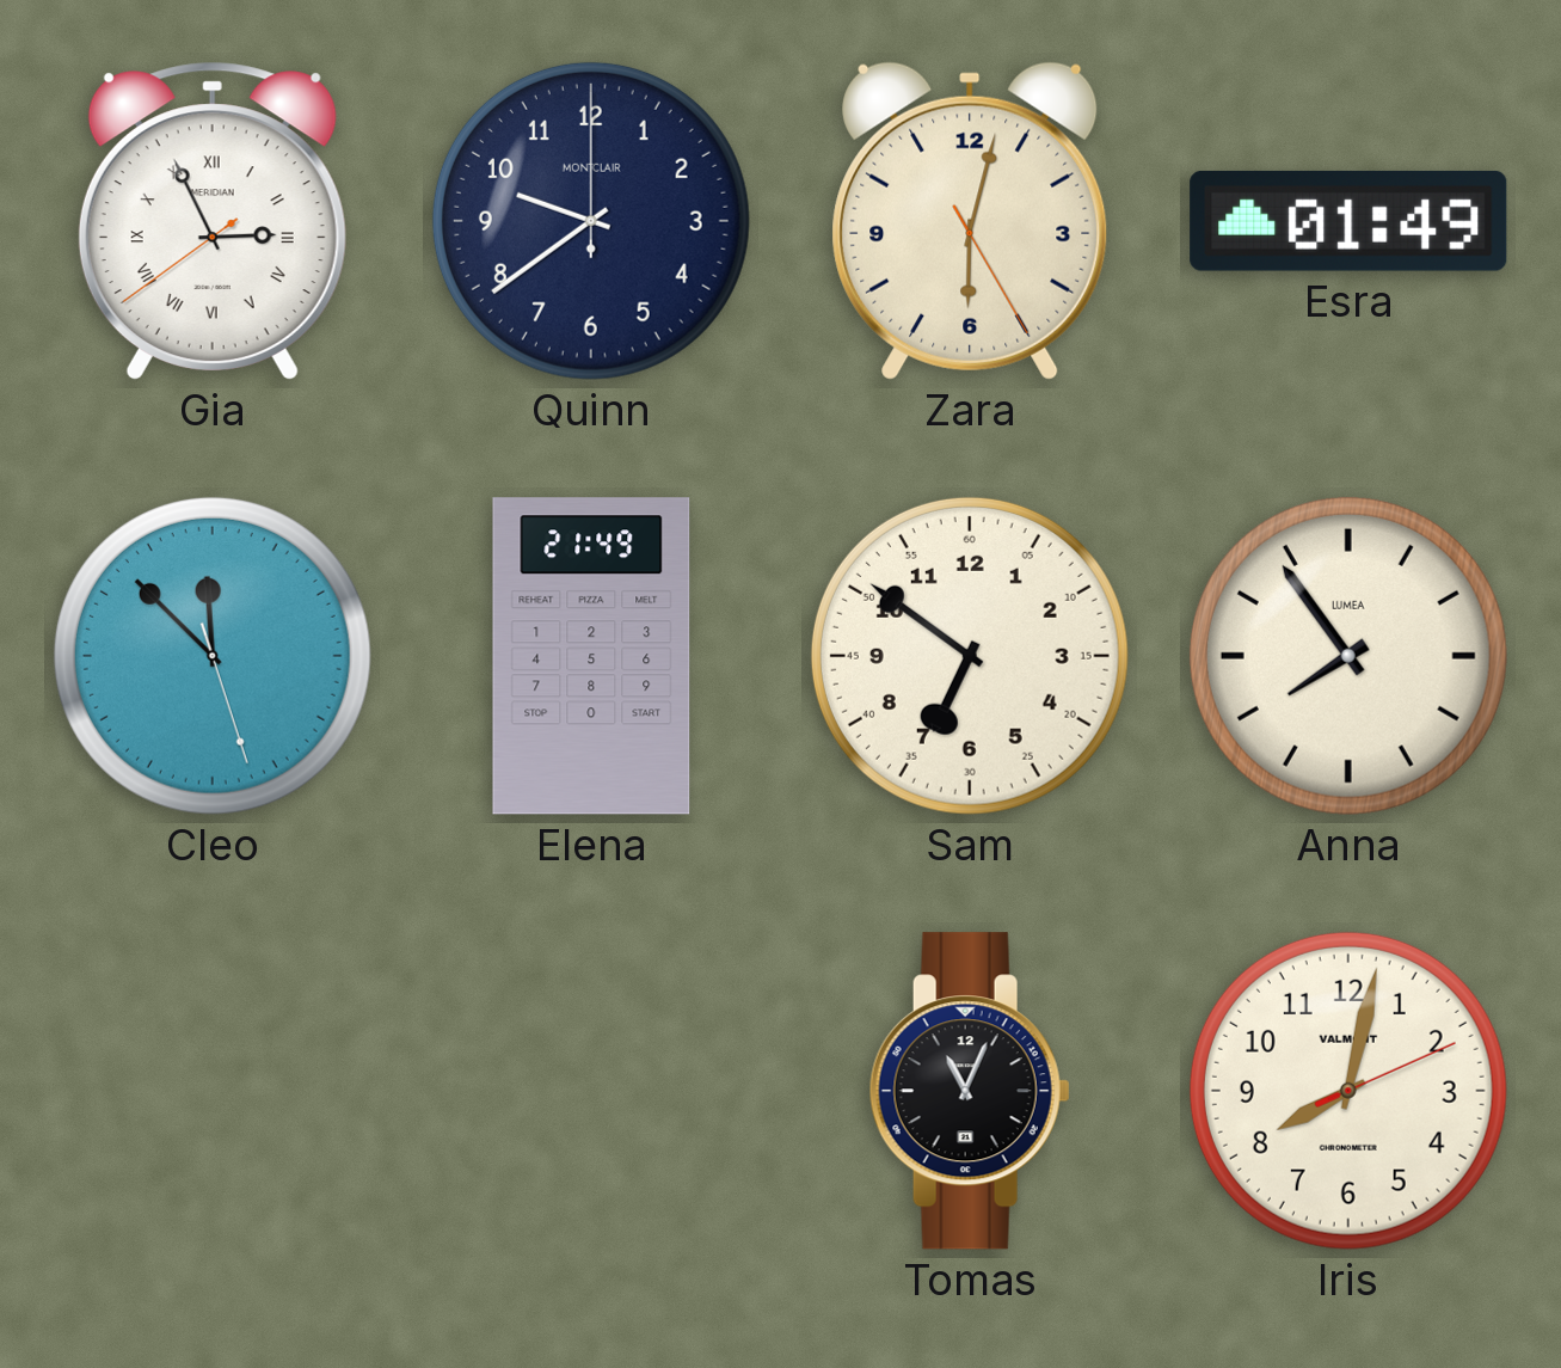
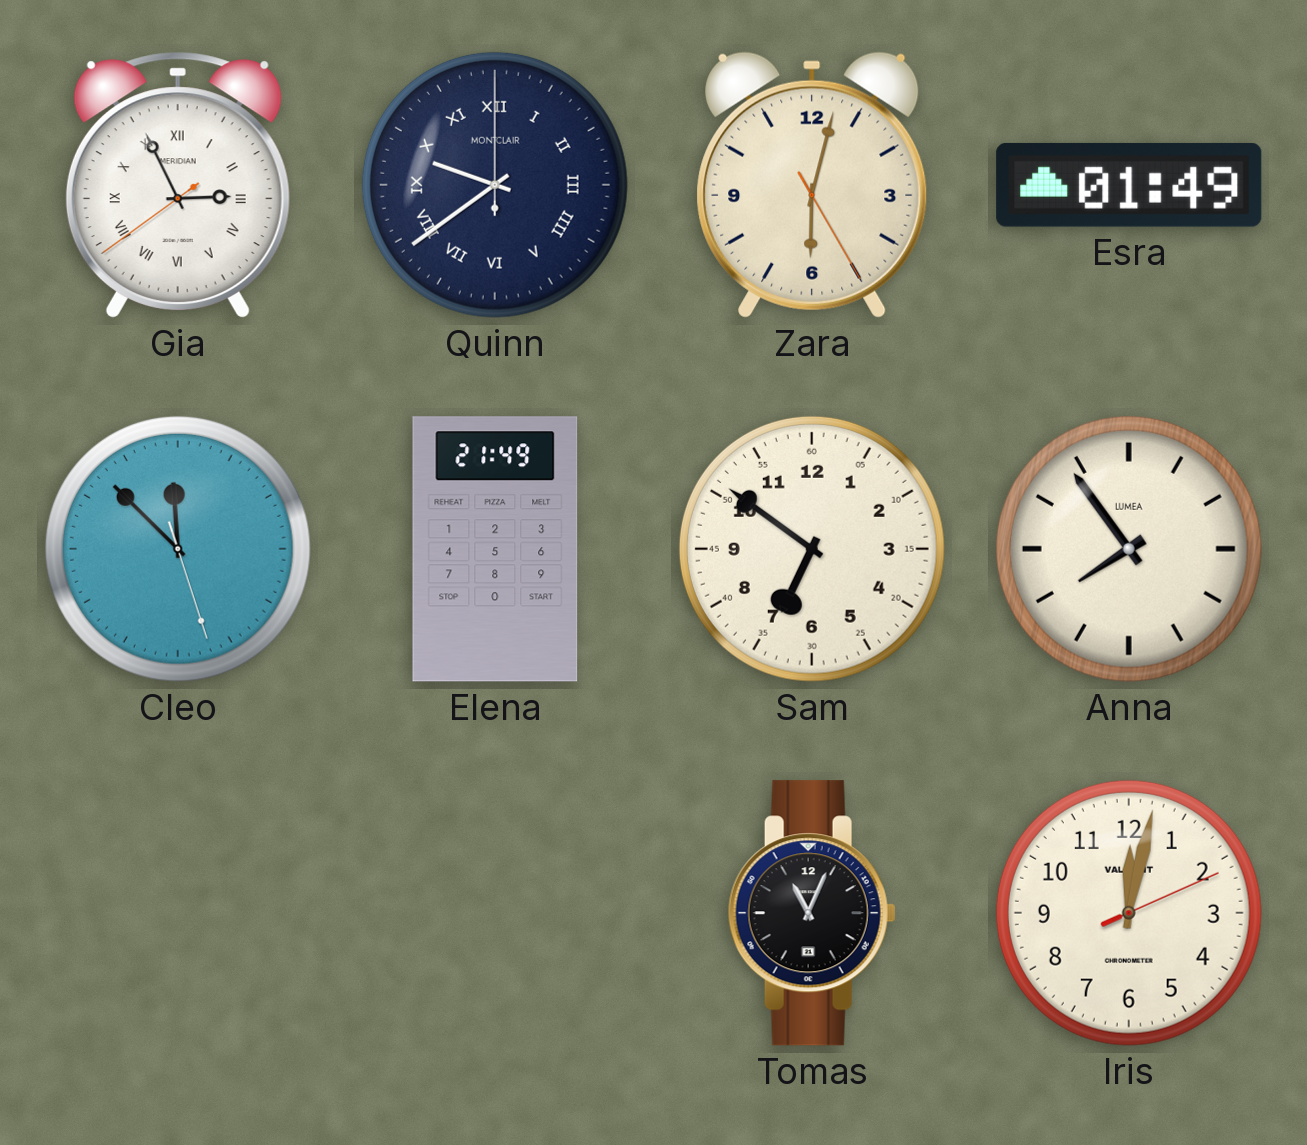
Quinn numerals: Arabic -> Roman
Iris: 8:02 -> 12:02
